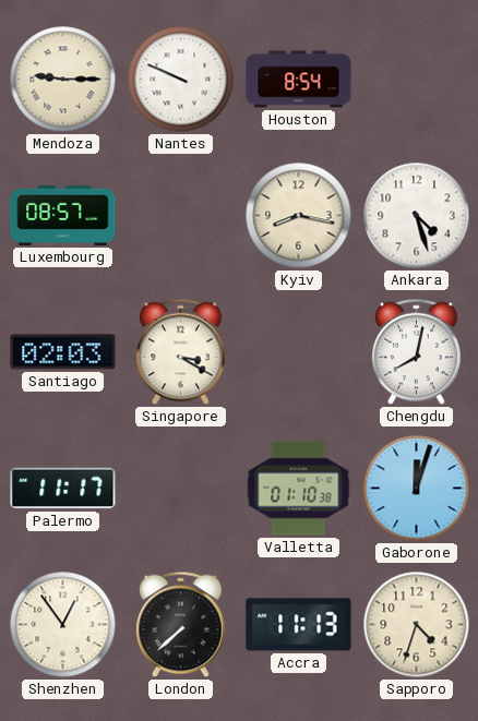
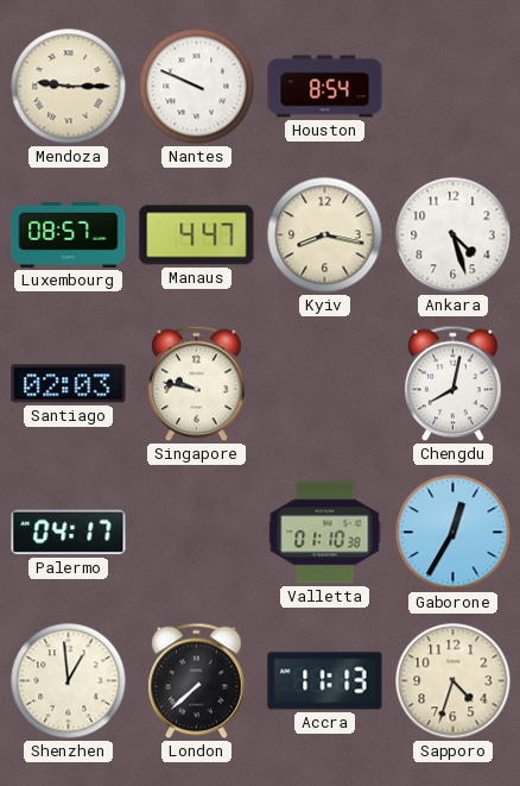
Manaus: none -> 4:47
Singapore: 3:20 -> 9:47
Palermo: 11:17 -> 04:17
Gaborone: 12:03 -> 12:35
Shenzhen: 12:54 -> 12:59
